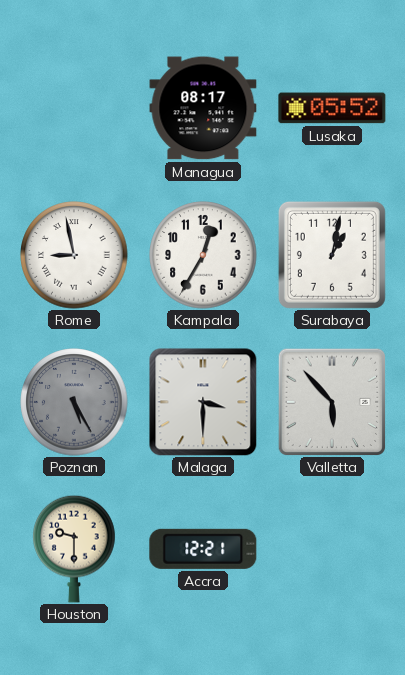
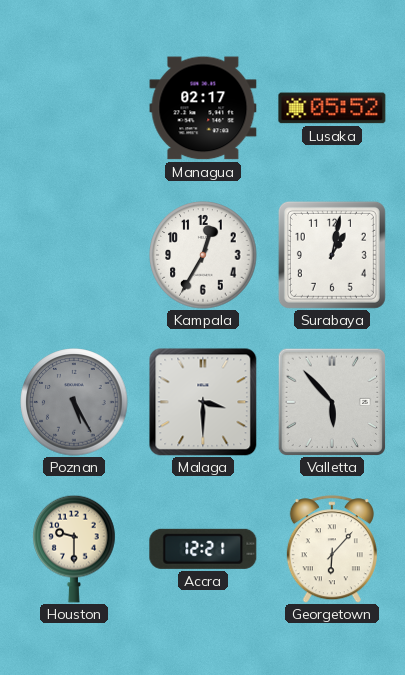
Managua: 08:17 -> 02:17
Rome: 8:58 -> none
Georgetown: none -> 6:07
